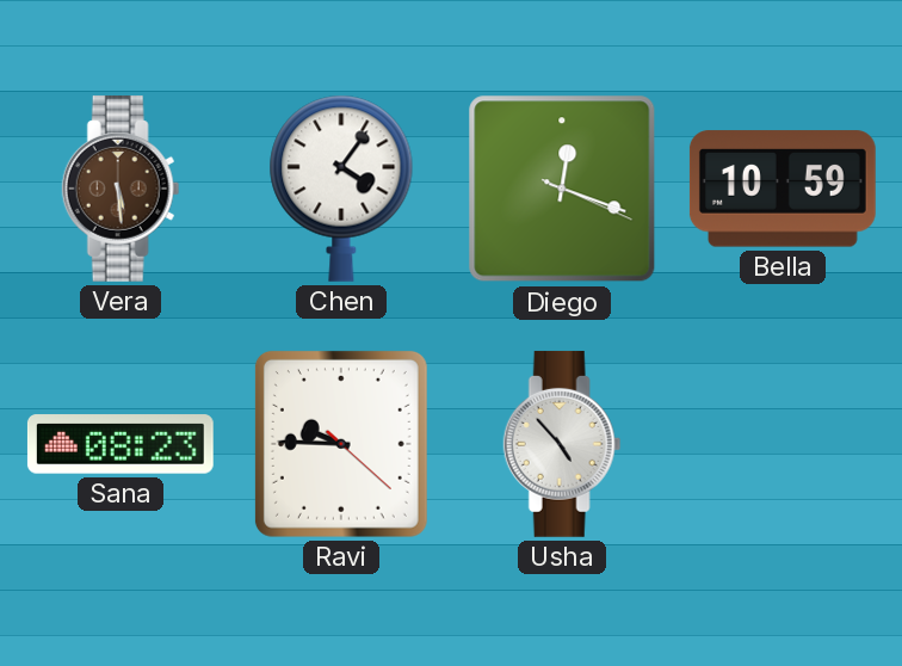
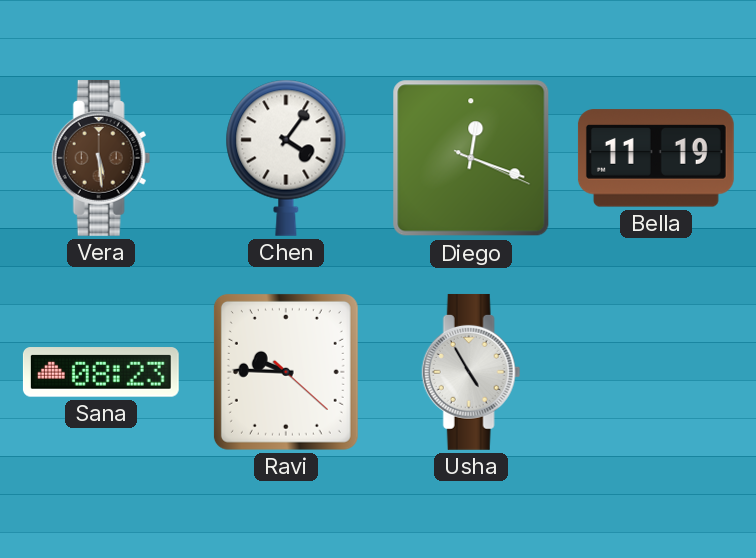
Bella: 10:59 -> 11:19
Usha: 4:53 -> 4:55
